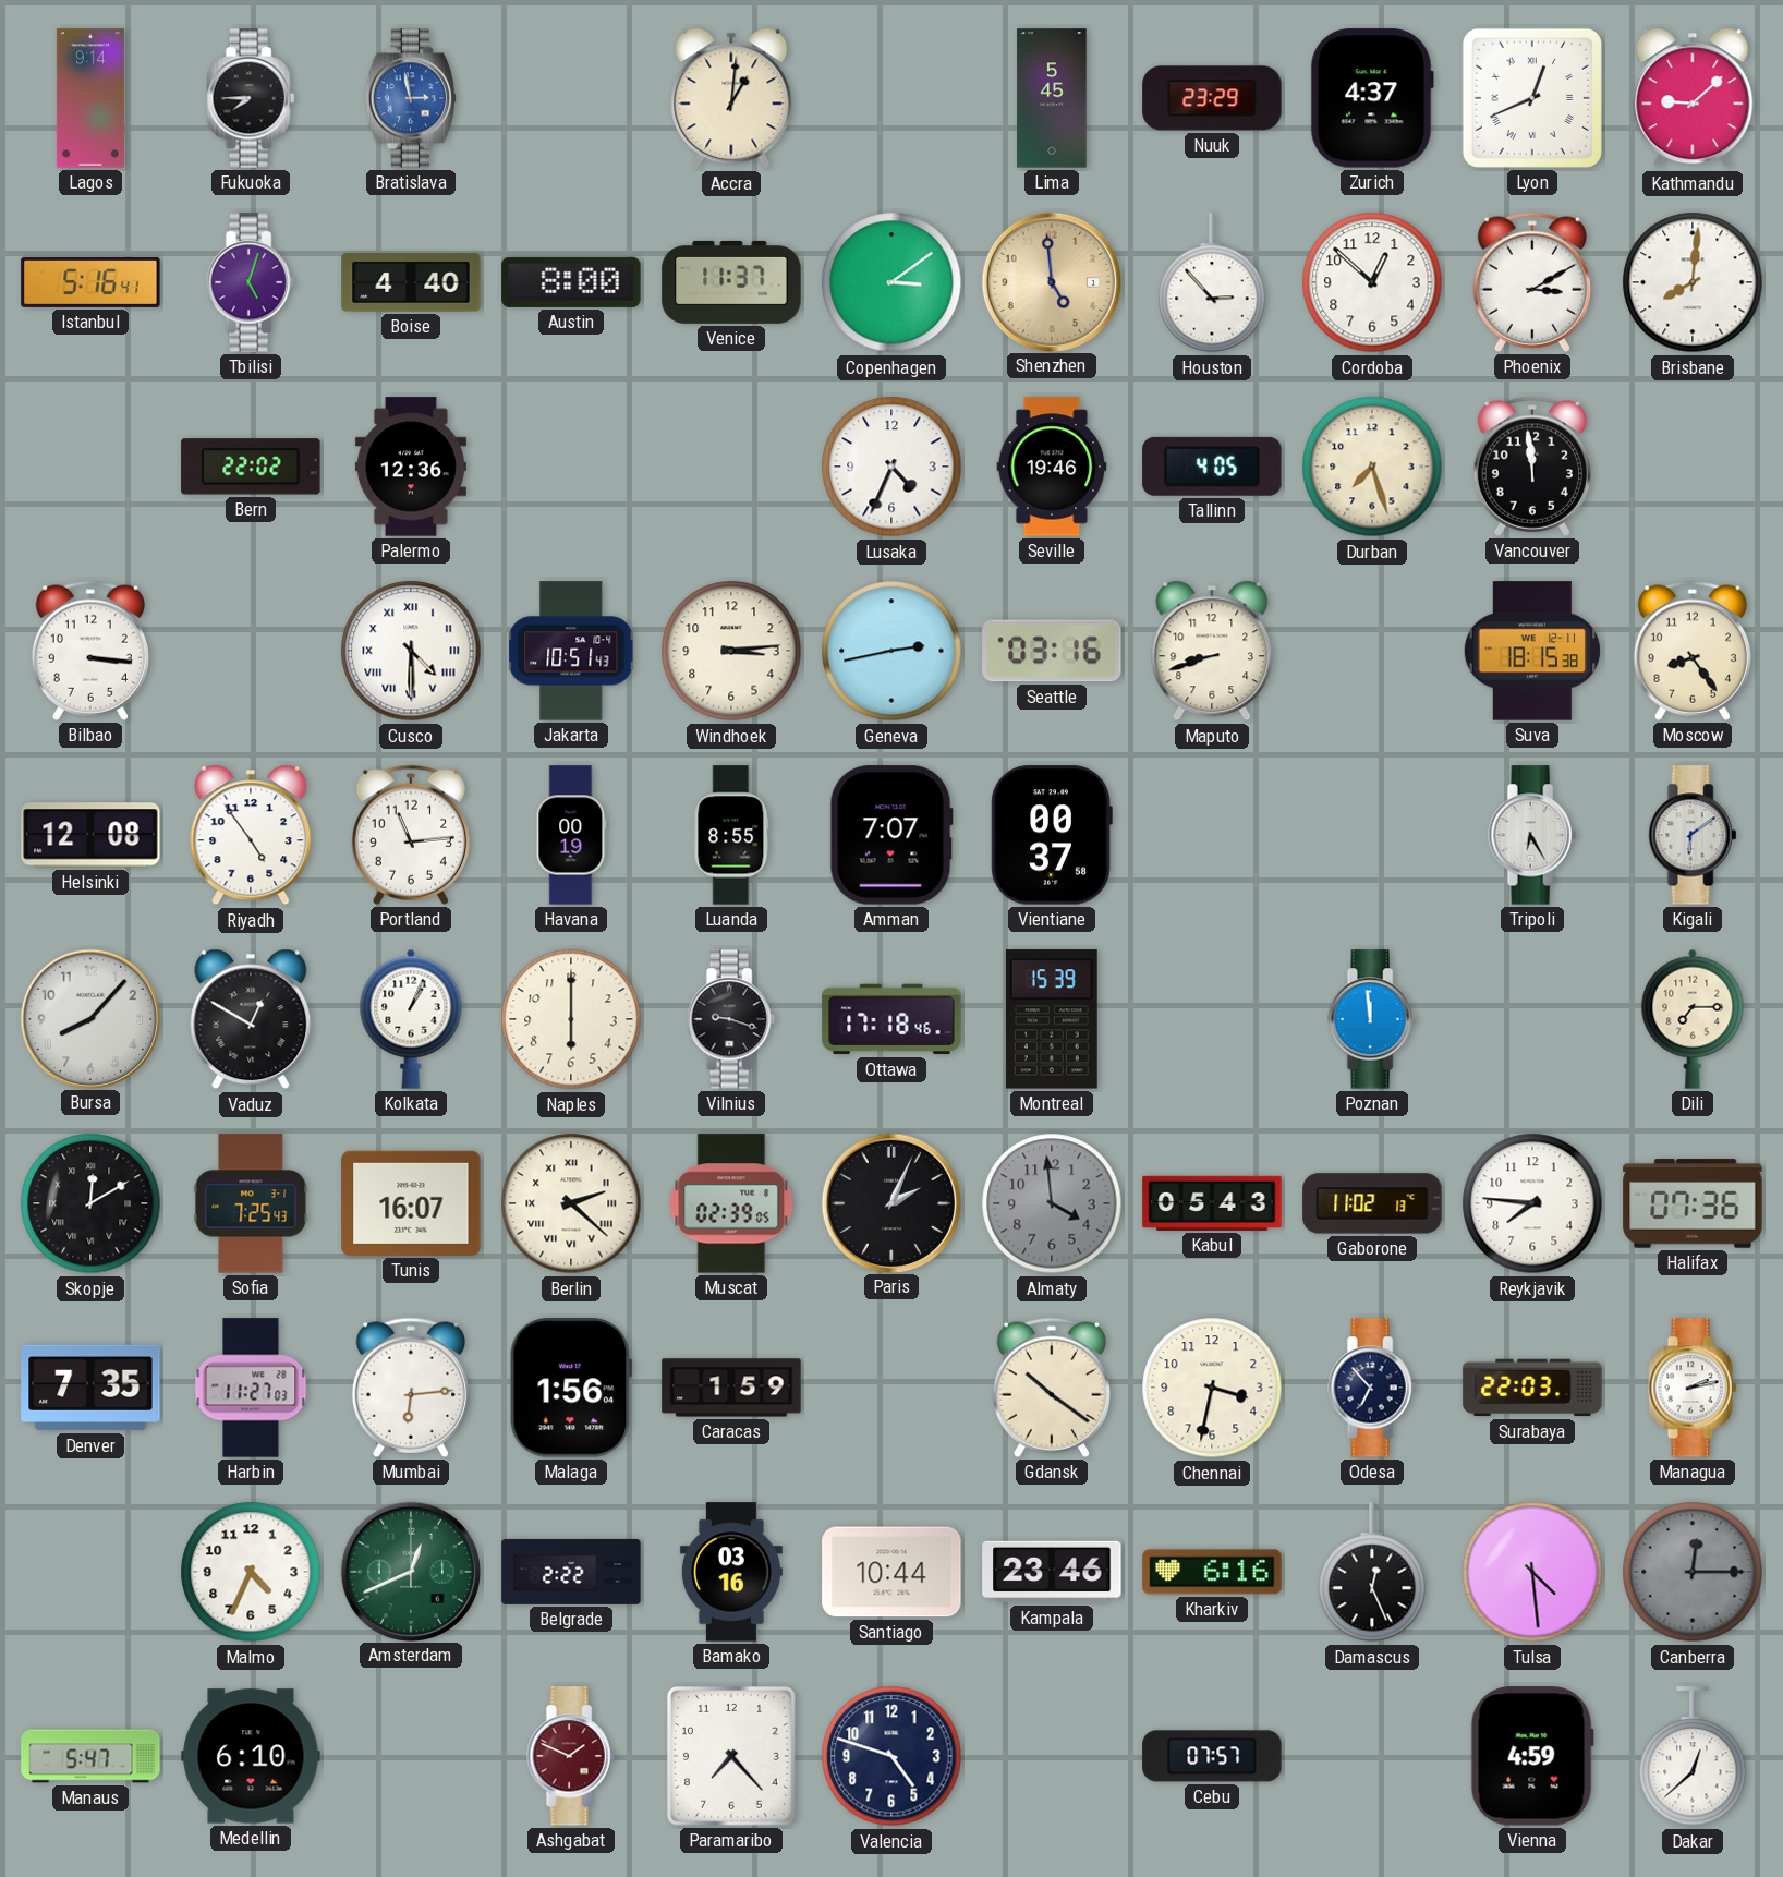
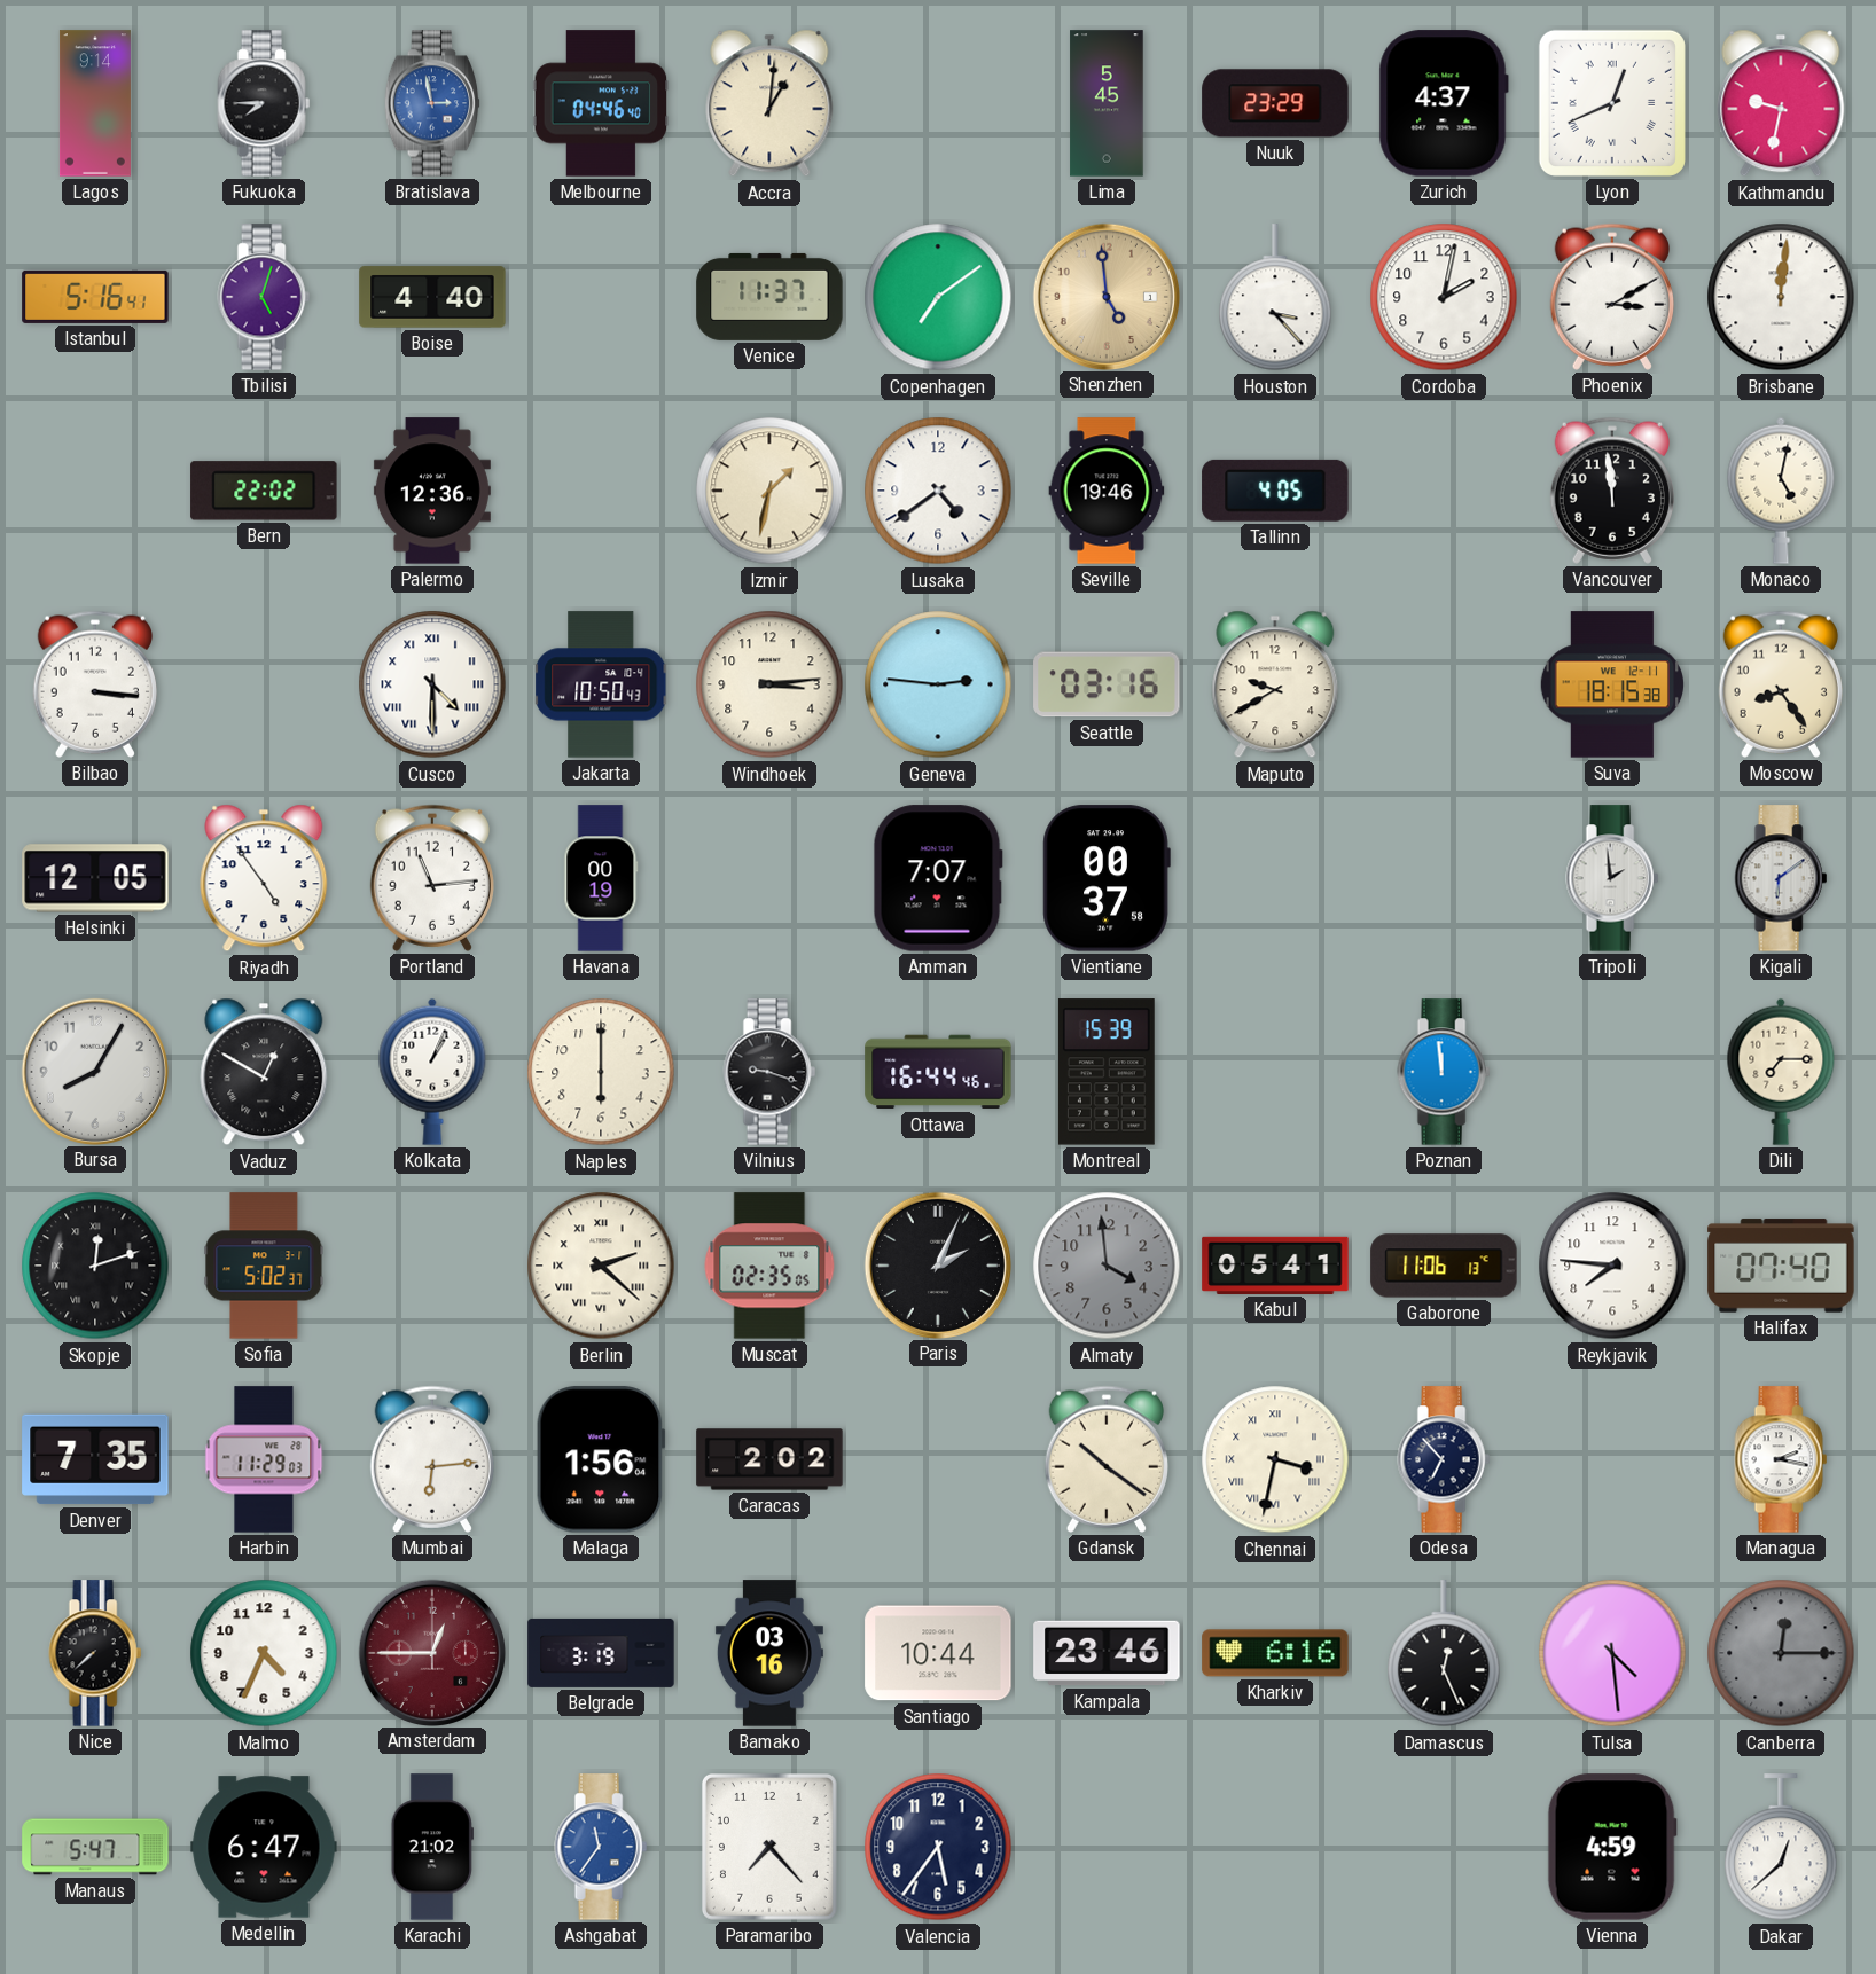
Melbourne: none -> 04:46
Kathmandu: 9:08 -> 9:32
Austin: 8:00 -> none
Copenhagen: 3:09 -> 7:09
Houston: 2:53 -> 3:23
Cordoba: 12:52 -> 2:02
Brisbane: 8:01 -> 12:01
Izmir: none -> 1:32
Lusaka: 4:34 -> 4:39
Durban: 7:27 -> none
Monaco: none -> 5:02
Jakarta: 10:51 -> 10:50
Geneva: 2:43 -> 2:46
Maputo: 8:42 -> 9:40
Helsinki: 12:08 -> 12:05
Luanda: 8:55 -> none
Tripoli: 6:25 -> 1:59
Bursa: 8:07 -> 8:05
Ottawa: 17:18 -> 16:44
Skopje: 12:10 -> 12:12
Sofia: 7:25 -> 5:02
Tunis: 16:07 -> none
Muscat: 02:39 -> 02:35
Kabul: 05:43 -> 05:41
Gaborone: 11:02 -> 11:06
Halifax: 07:36 -> 07:40
Harbin: 11:27 -> 11:29
Caracas: 1:59 -> 2:02
Chennai numerals: Arabic -> Roman
Surabaya: 22:03 -> none
Managua: 2:13 -> 2:17
Nice: none -> 7:38
Amsterdam: 12:41 -> 12:45
Amsterdam dial: green -> burgundy
Belgrade: 2:22 -> 3:19
Medellin: 6:10 -> 6:47
Karachi: none -> 21:02
Ashgabat: 1:49 -> 11:36
Ashgabat dial: burgundy -> blue
Valencia: 4:48 -> 5:36
Cebu: 07:57 -> none
